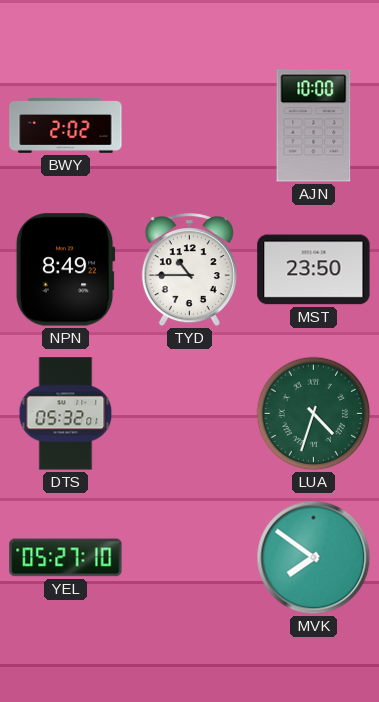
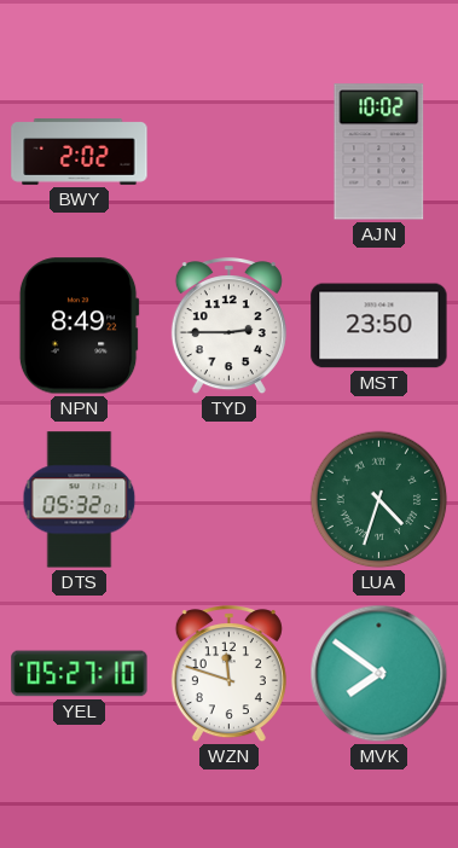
AJN: 10:00 -> 10:02
TYD: 10:45 -> 2:45
WZN: none -> 11:48
